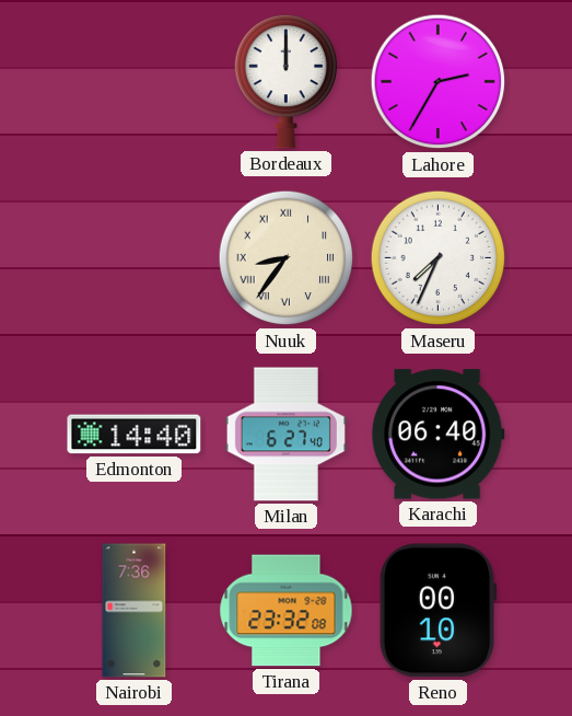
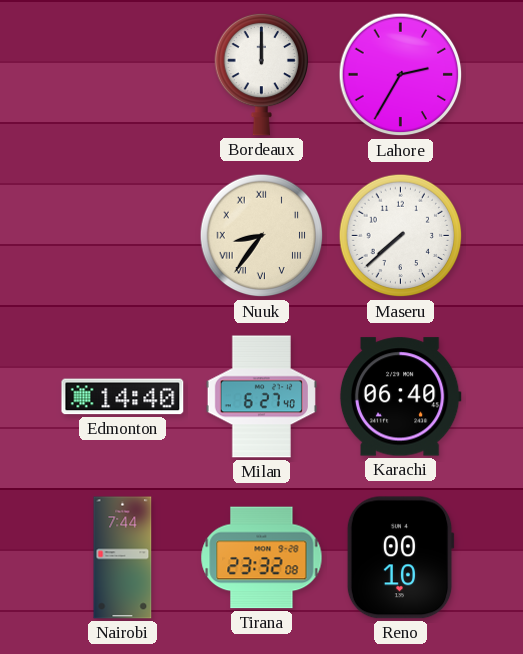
Maseru: 7:34 -> 7:38
Nairobi: 7:36 -> 7:44
